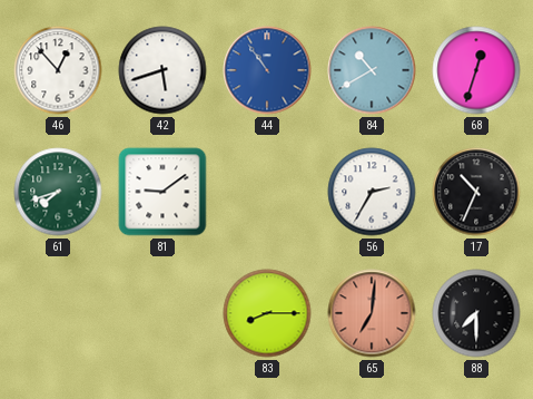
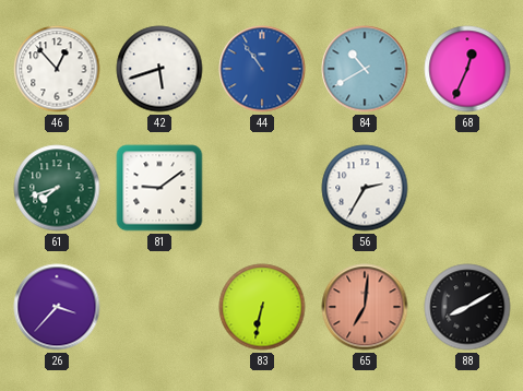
68: 12:33 -> 12:34
17: 10:34 -> none
26: none -> 3:37
83: 8:15 -> 6:32
88: 7:30 -> 8:10
